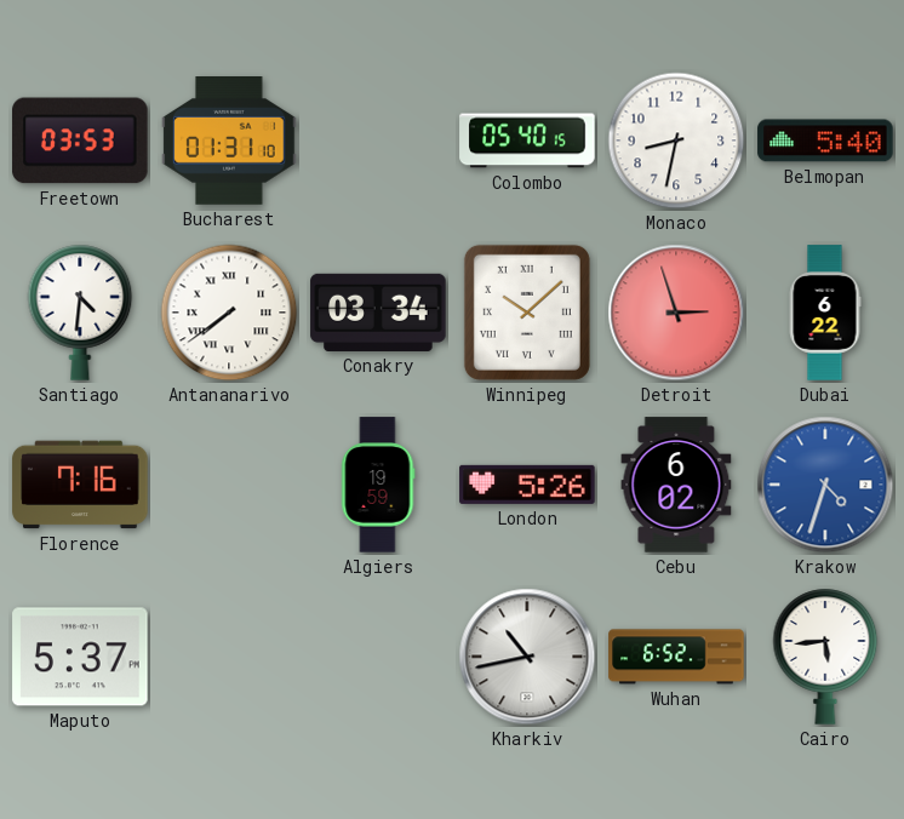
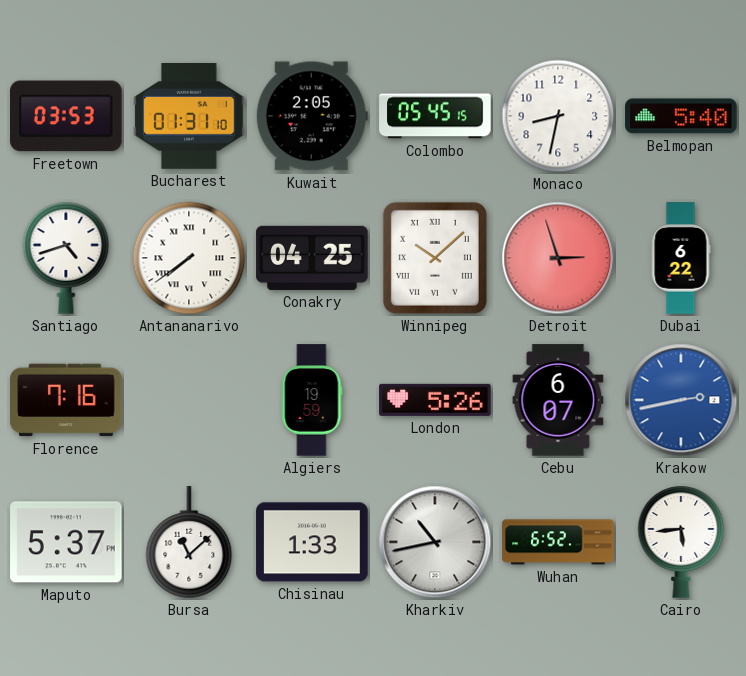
Kuwait: none -> 2:05
Colombo: 05:40 -> 05:45
Santiago: 4:31 -> 4:42
Conakry: 03:34 -> 04:25
Cebu: 6:02 -> 6:07
Krakow: 4:33 -> 2:43
Bursa: none -> 11:08
Chisinau: none -> 1:33
